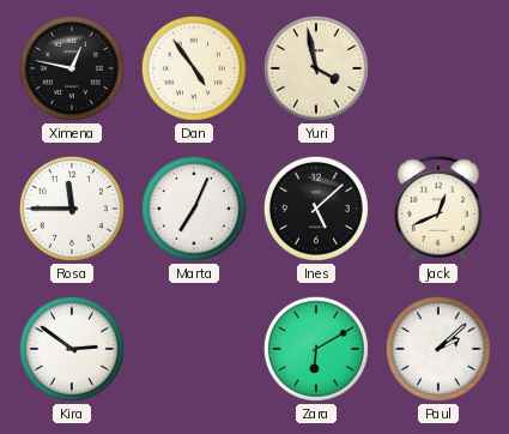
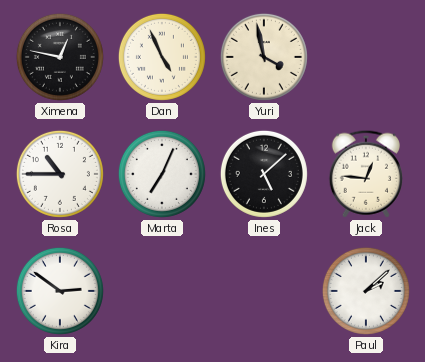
Dan: 4:54 -> 4:56
Rosa: 11:45 -> 10:45
Jack: 12:41 -> 12:46
Zara: 6:10 -> none
